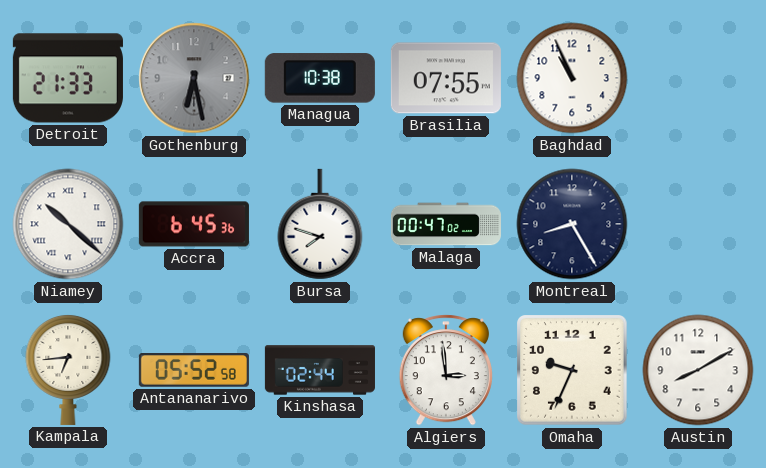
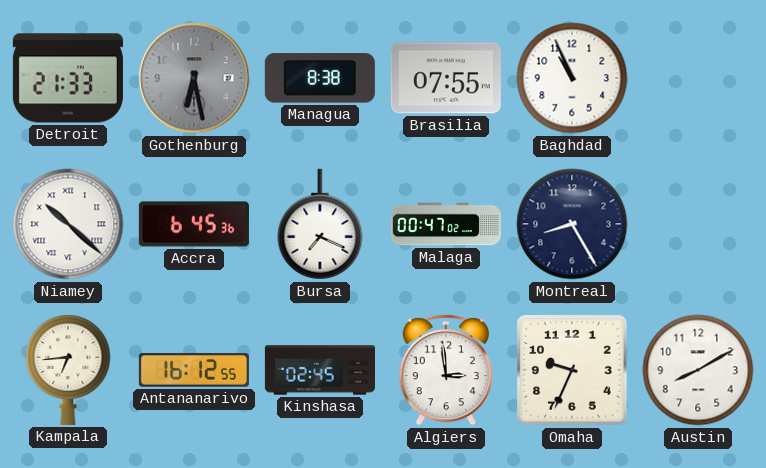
Managua: 10:38 -> 8:38
Bursa: 7:48 -> 7:19
Antananarivo: 05:52 -> 16:12
Kinshasa: 02:44 -> 02:45
